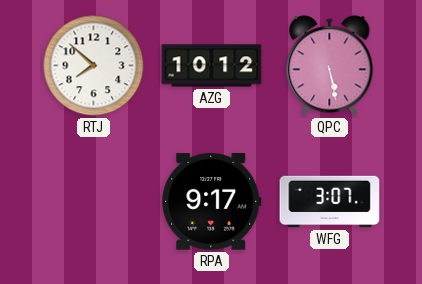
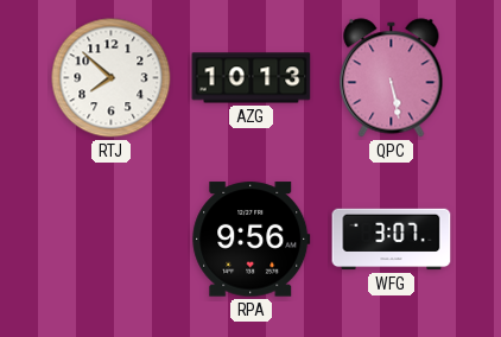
AZG: 10:12 -> 10:13
RPA: 9:17 -> 9:56
